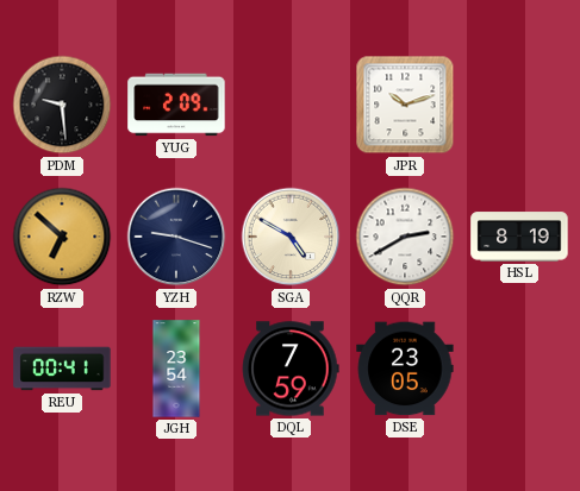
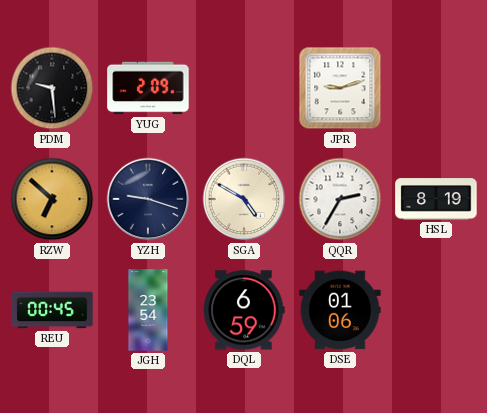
JPR: 10:12 -> 9:12
QQR: 2:40 -> 2:35
REU: 00:41 -> 00:45
DQL: 7:59 -> 6:59
DSE: 23:05 -> 01:06
